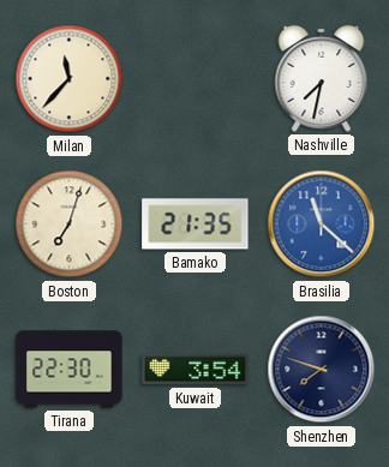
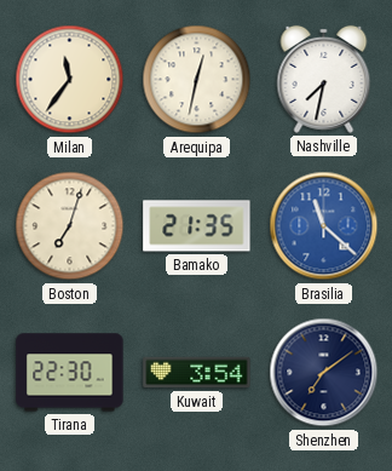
Milan: 11:37 -> 11:36
Arequipa: none -> 12:32
Shenzhen: 7:48 -> 7:09
